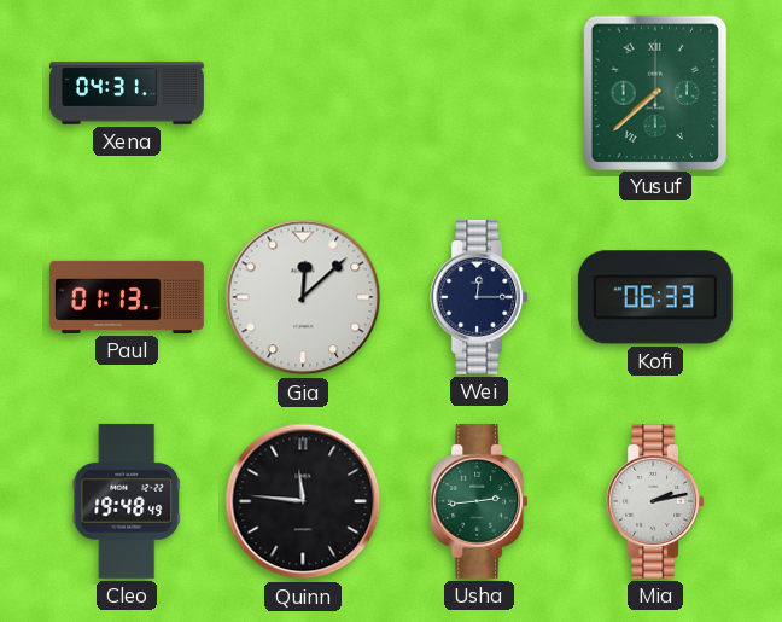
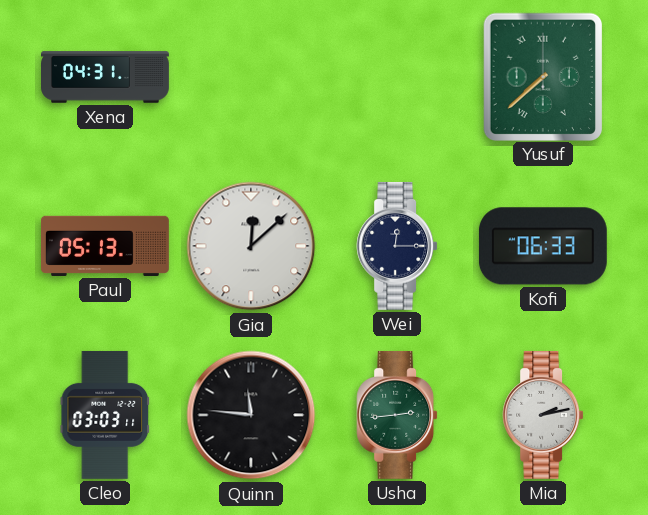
Paul: 01:13 -> 05:13
Cleo: 19:48 -> 03:03
